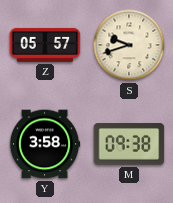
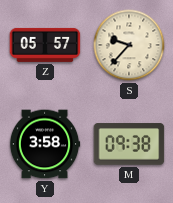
S: 9:42 -> 9:37
